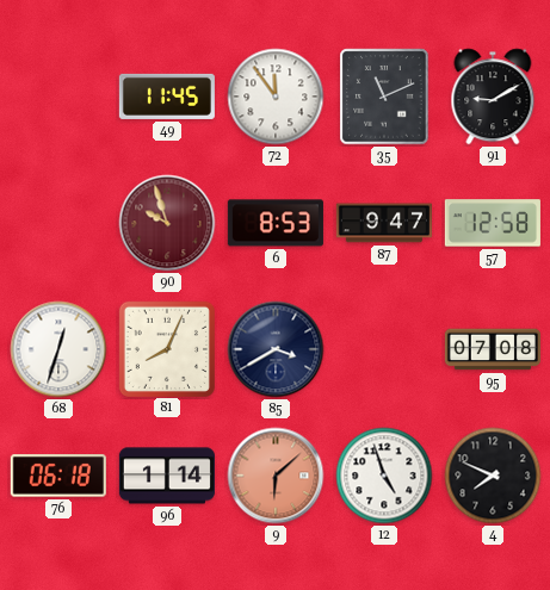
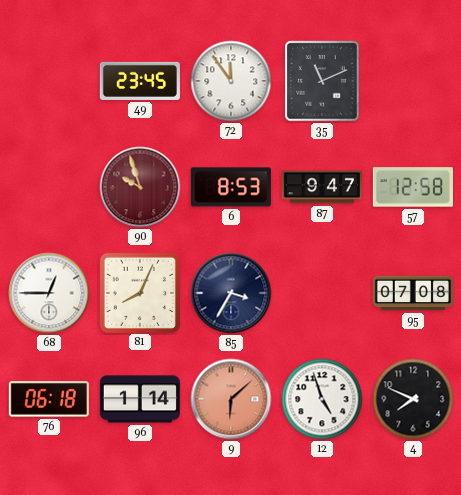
49: 11:45 -> 23:45
91: 9:10 -> none
68: 12:33 -> 12:45
85: 3:40 -> 3:35
